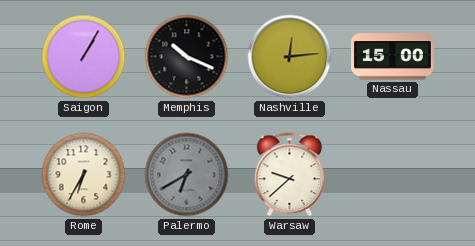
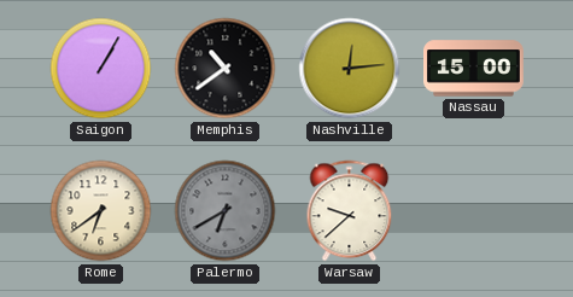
Memphis: 10:19 -> 10:39
Rome: 6:35 -> 6:39
